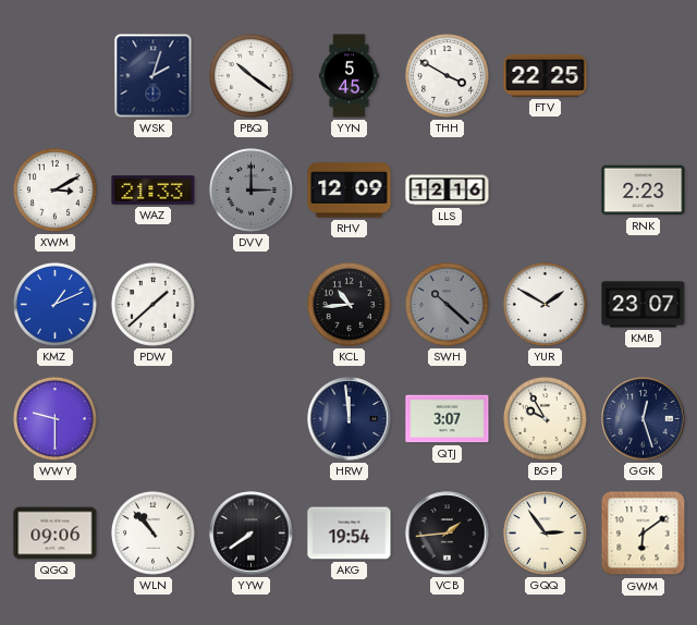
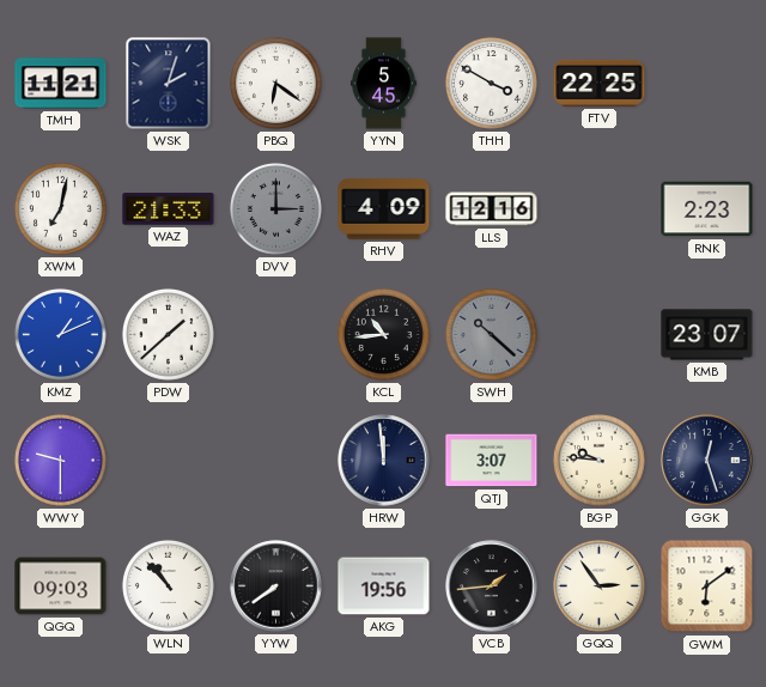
TMH: none -> 11:21
PBQ: 10:21 -> 6:21
XWM: 3:10 -> 7:02
RHV: 12:09 -> 4:09
YUR: 1:50 -> none
BGP: 9:55 -> 9:46
QGQ: 09:06 -> 09:03
AKG: 19:54 -> 19:56
